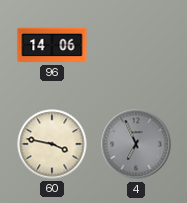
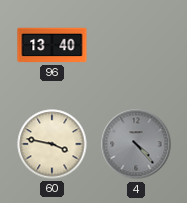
96: 14:06 -> 13:40
4: 6:56 -> 4:23
